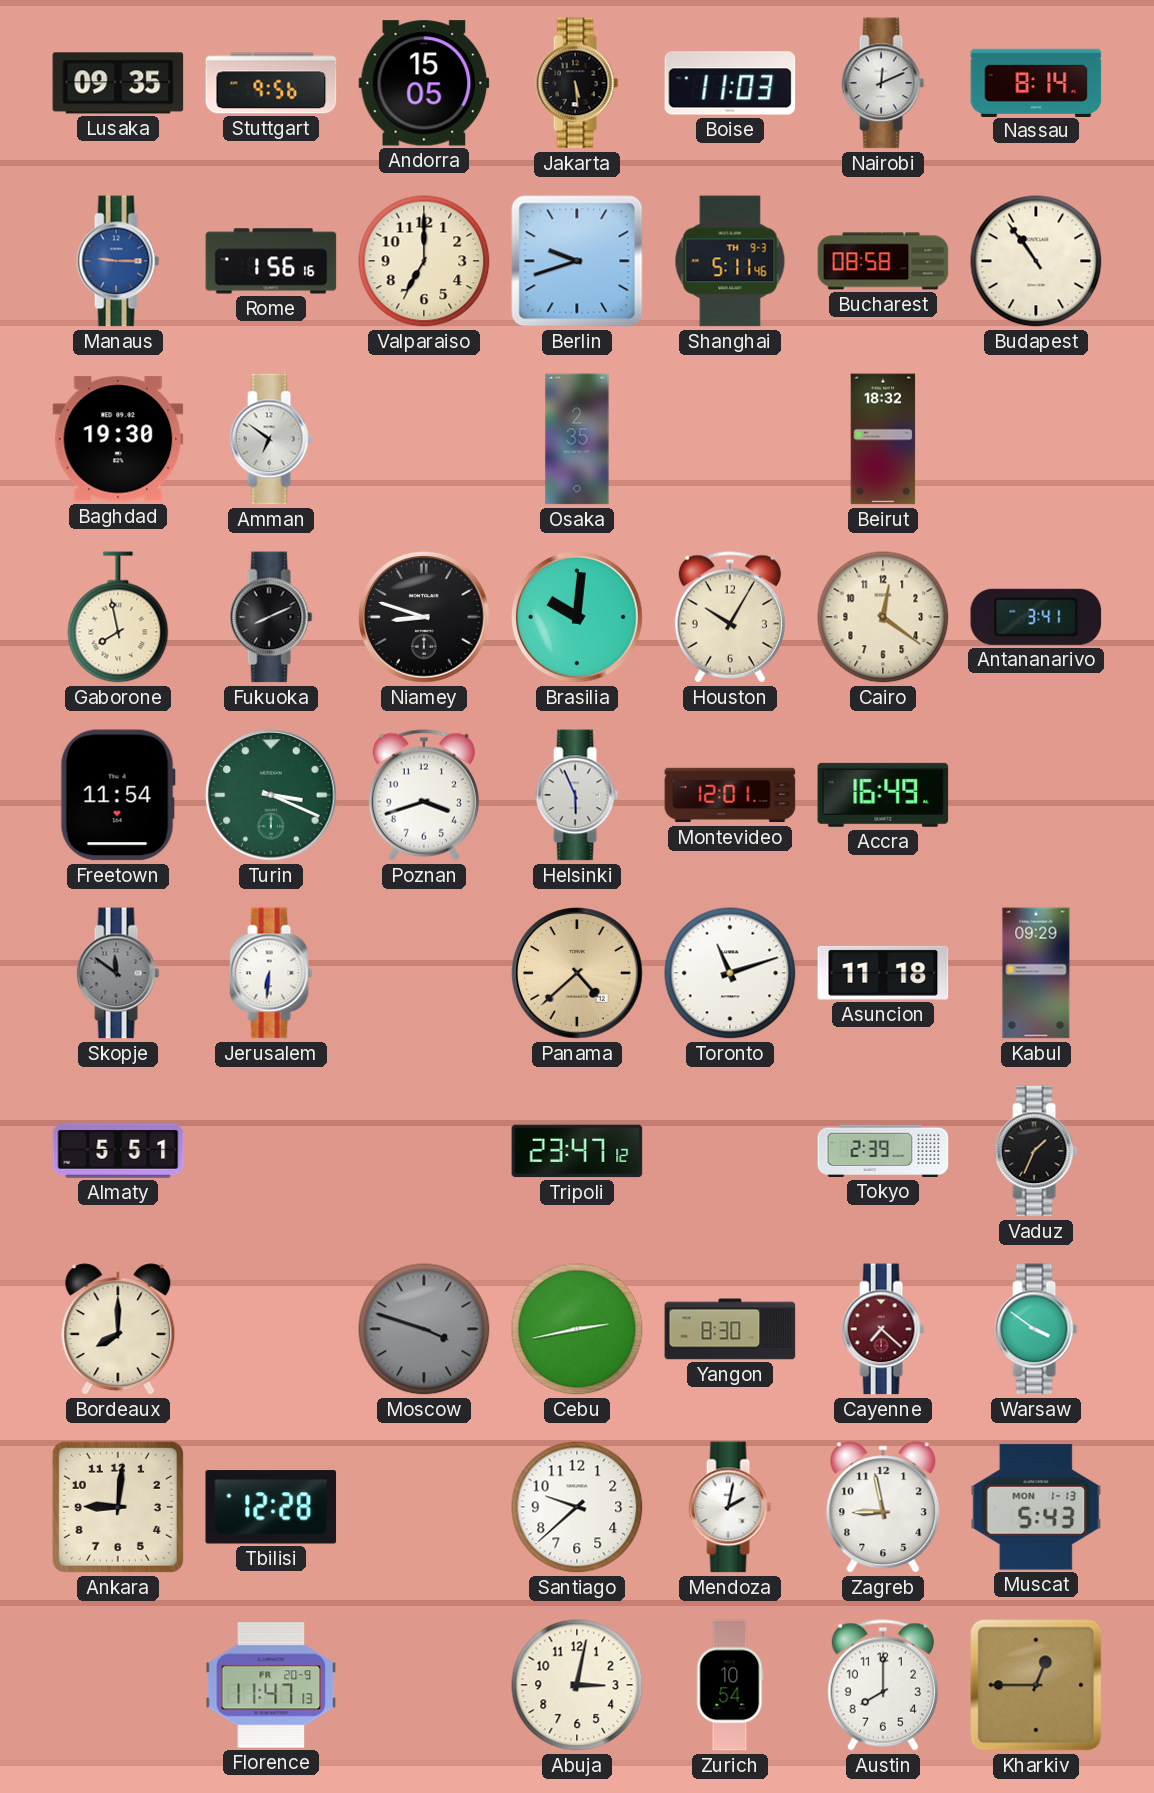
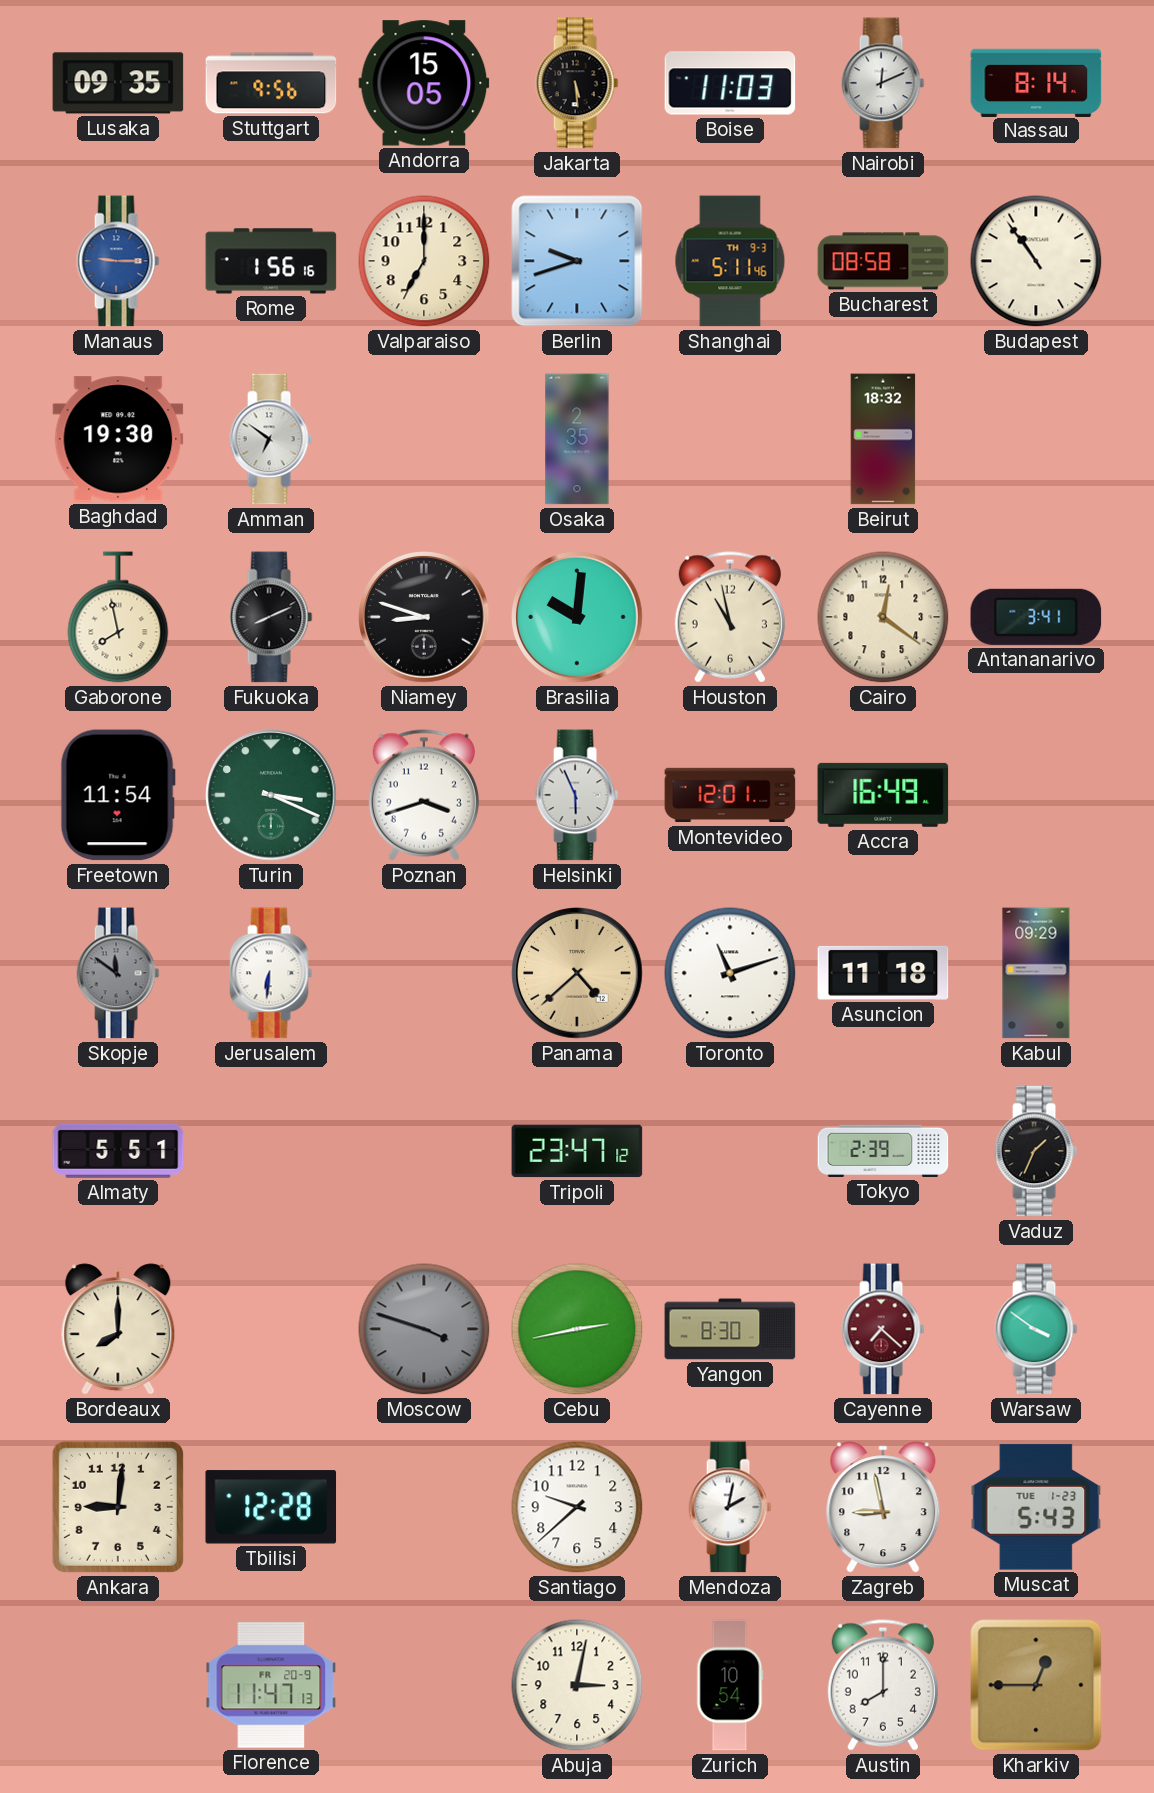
Houston: 10:05 -> 10:58
Muscat date: MON 1-13 -> TUE 1-23
